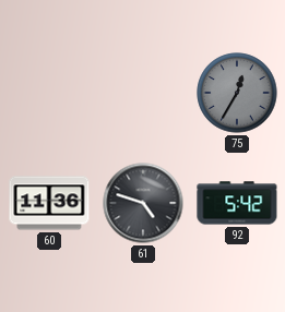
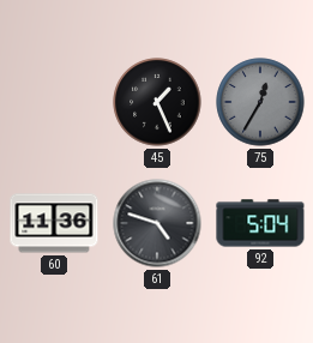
45: none -> 1:26
92: 5:42 -> 5:04
